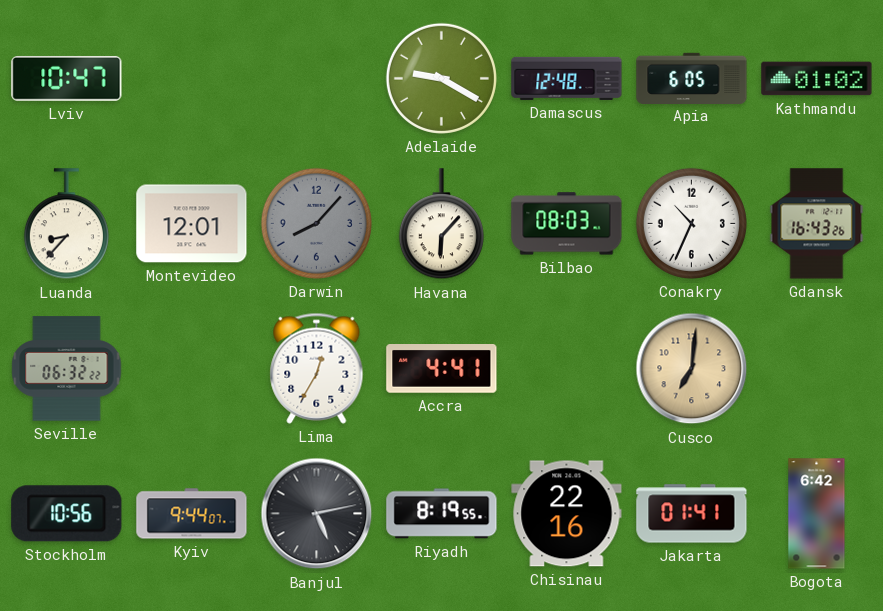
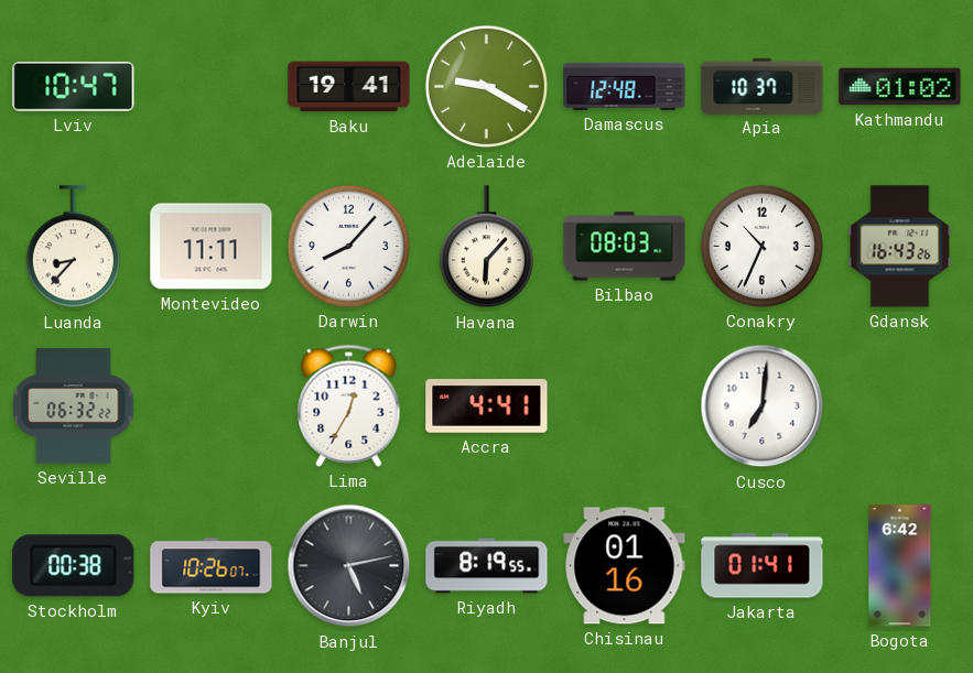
Baku: none -> 19:41
Apia: 6:05 -> 10:37
Montevideo: 12:01 -> 11:11
Darwin dial: grey -> white
Cusco dial: champagne -> white
Stockholm: 10:56 -> 00:38
Kyiv: 9:44 -> 10:26
Chisinau: 22:16 -> 01:16
